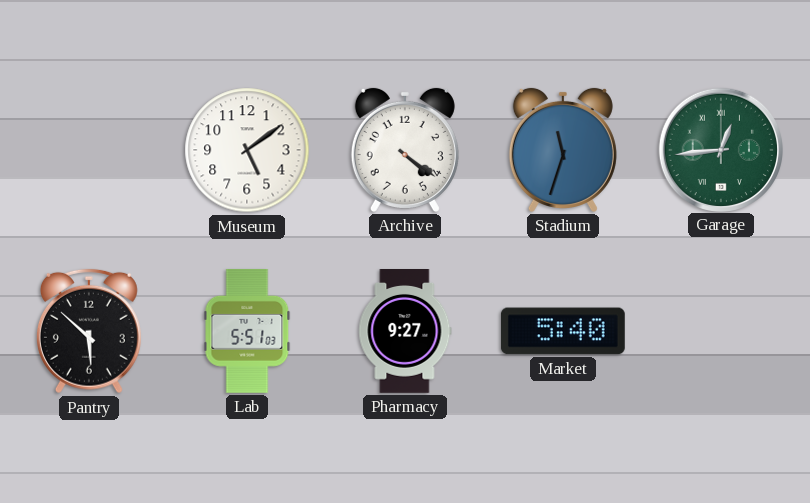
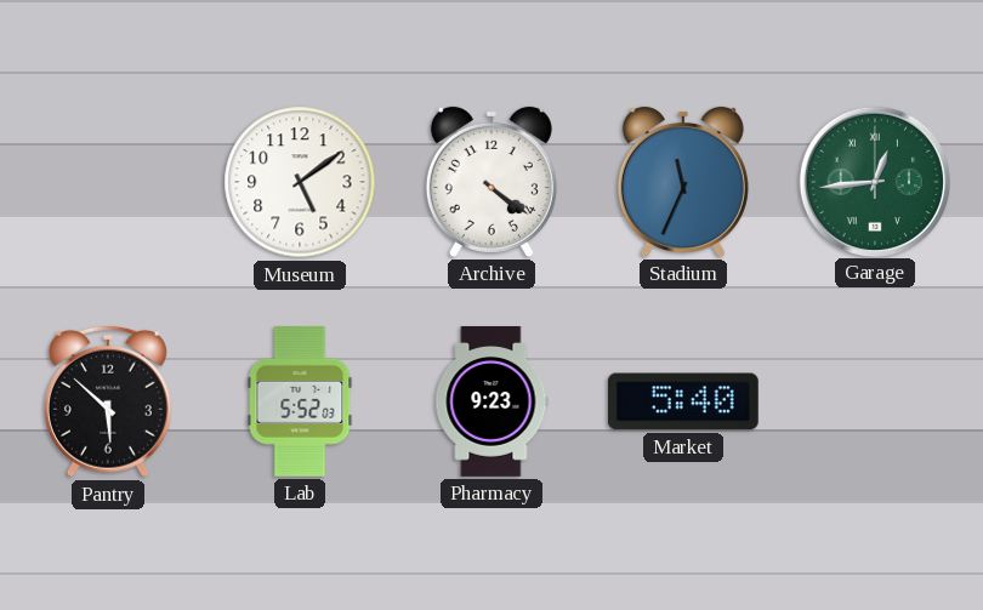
Stadium: 11:33 -> 11:34
Lab: 5:51 -> 5:52
Pharmacy: 9:27 -> 9:23
